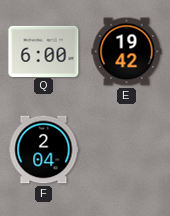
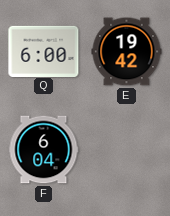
F: 2:04 -> 6:04
